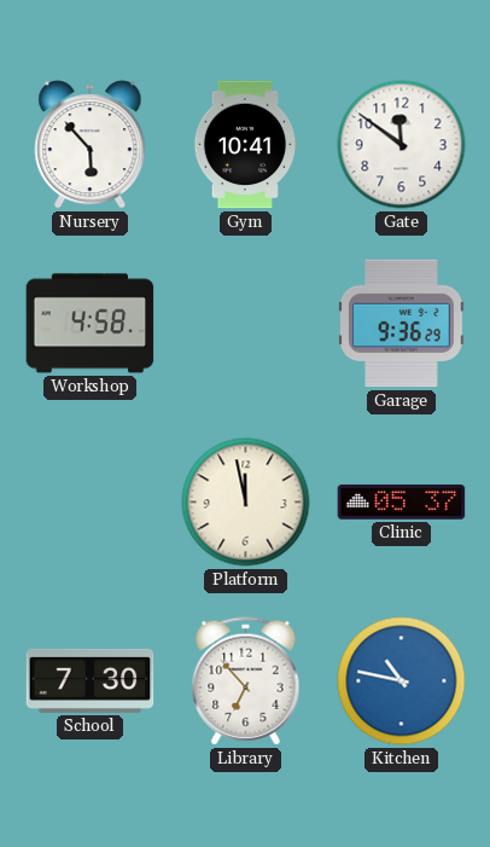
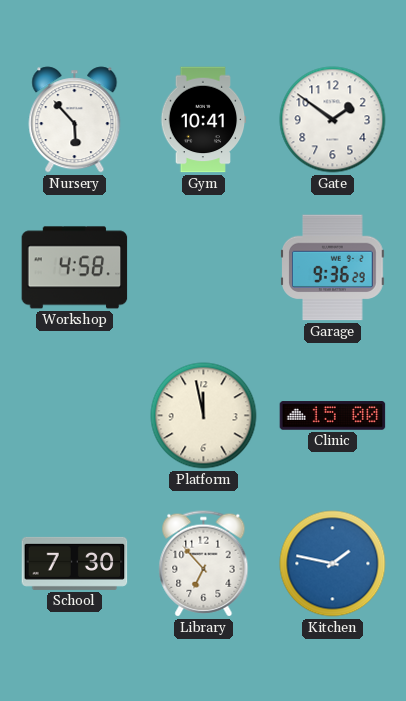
Gate: 11:51 -> 1:51
Clinic: 05:37 -> 15:00
Kitchen: 10:47 -> 1:47
